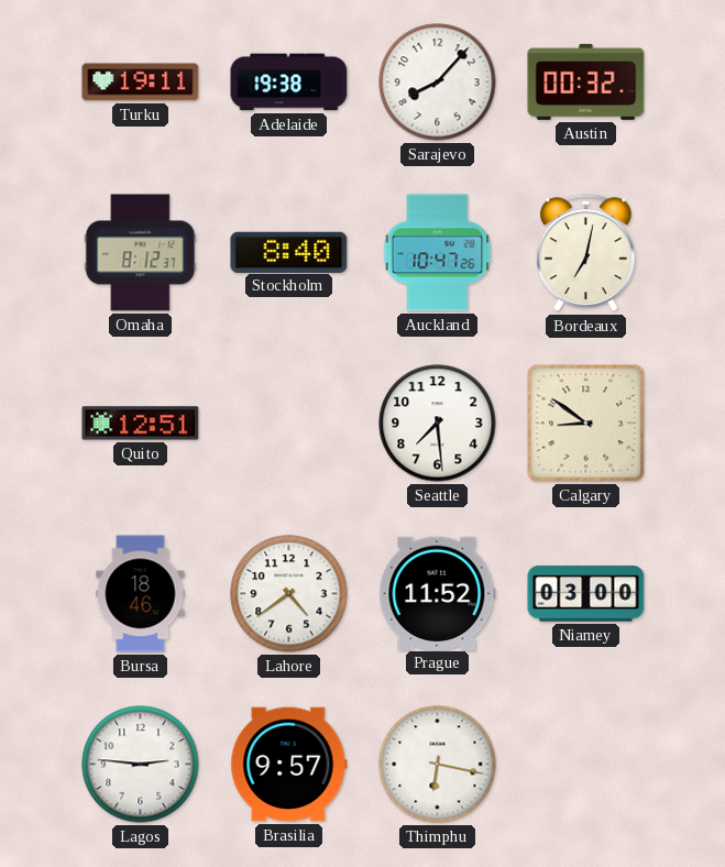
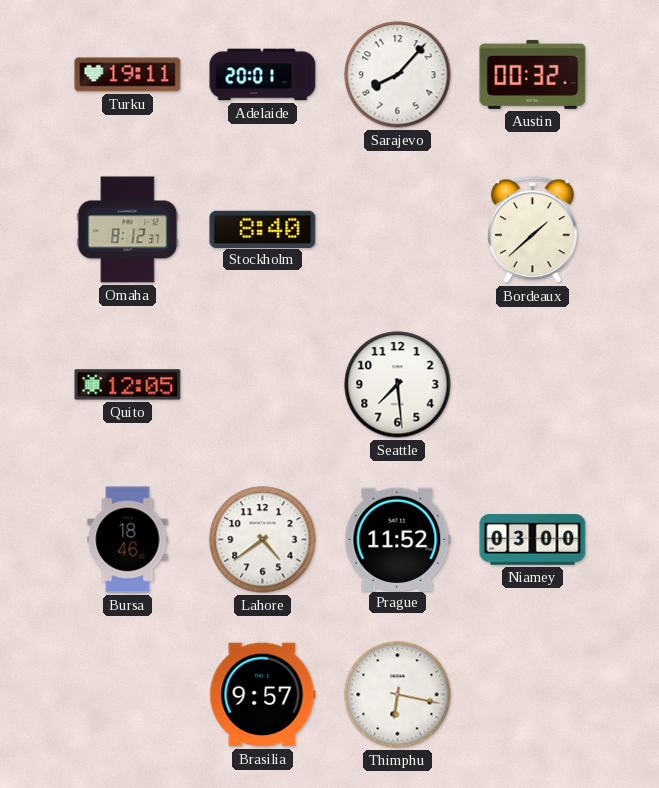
Adelaide: 19:38 -> 20:01
Auckland: 10:47 -> none
Bordeaux: 7:02 -> 1:38
Quito: 12:51 -> 12:05
Calgary: 8:51 -> none
Lagos: 2:46 -> none
